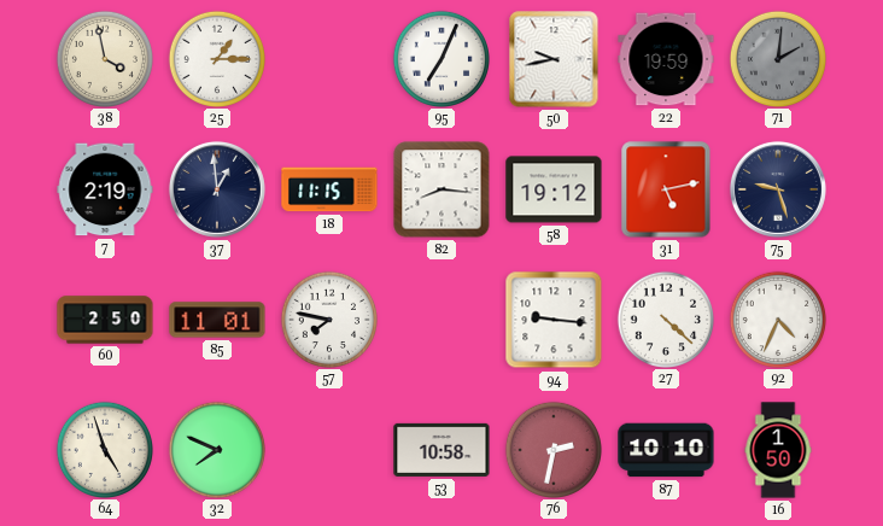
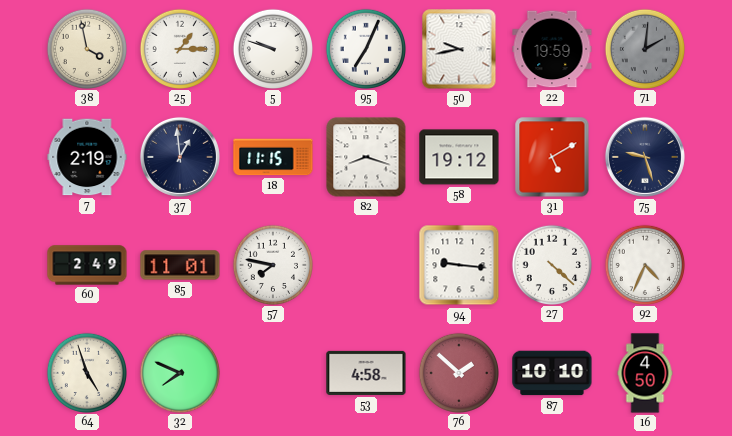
5: none -> 9:48
82: 8:16 -> 8:18
31: 5:13 -> 5:10
60: 2:50 -> 2:49
53: 10:58 -> 4:58
76: 2:32 -> 1:52
16: 1:50 -> 4:50
